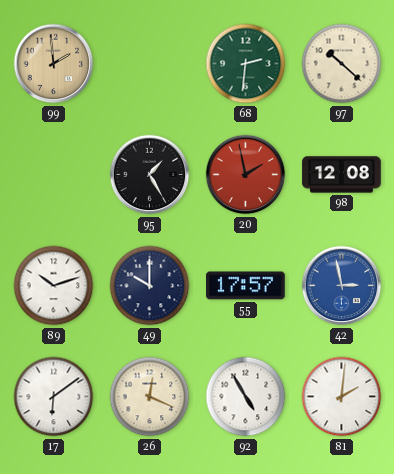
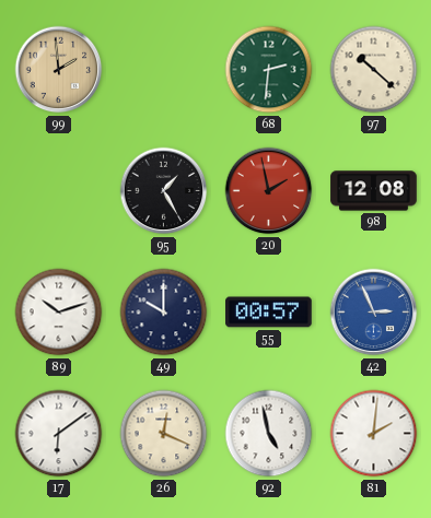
55: 17:57 -> 00:57
42: 2:58 -> 2:56
92: 4:55 -> 4:58
